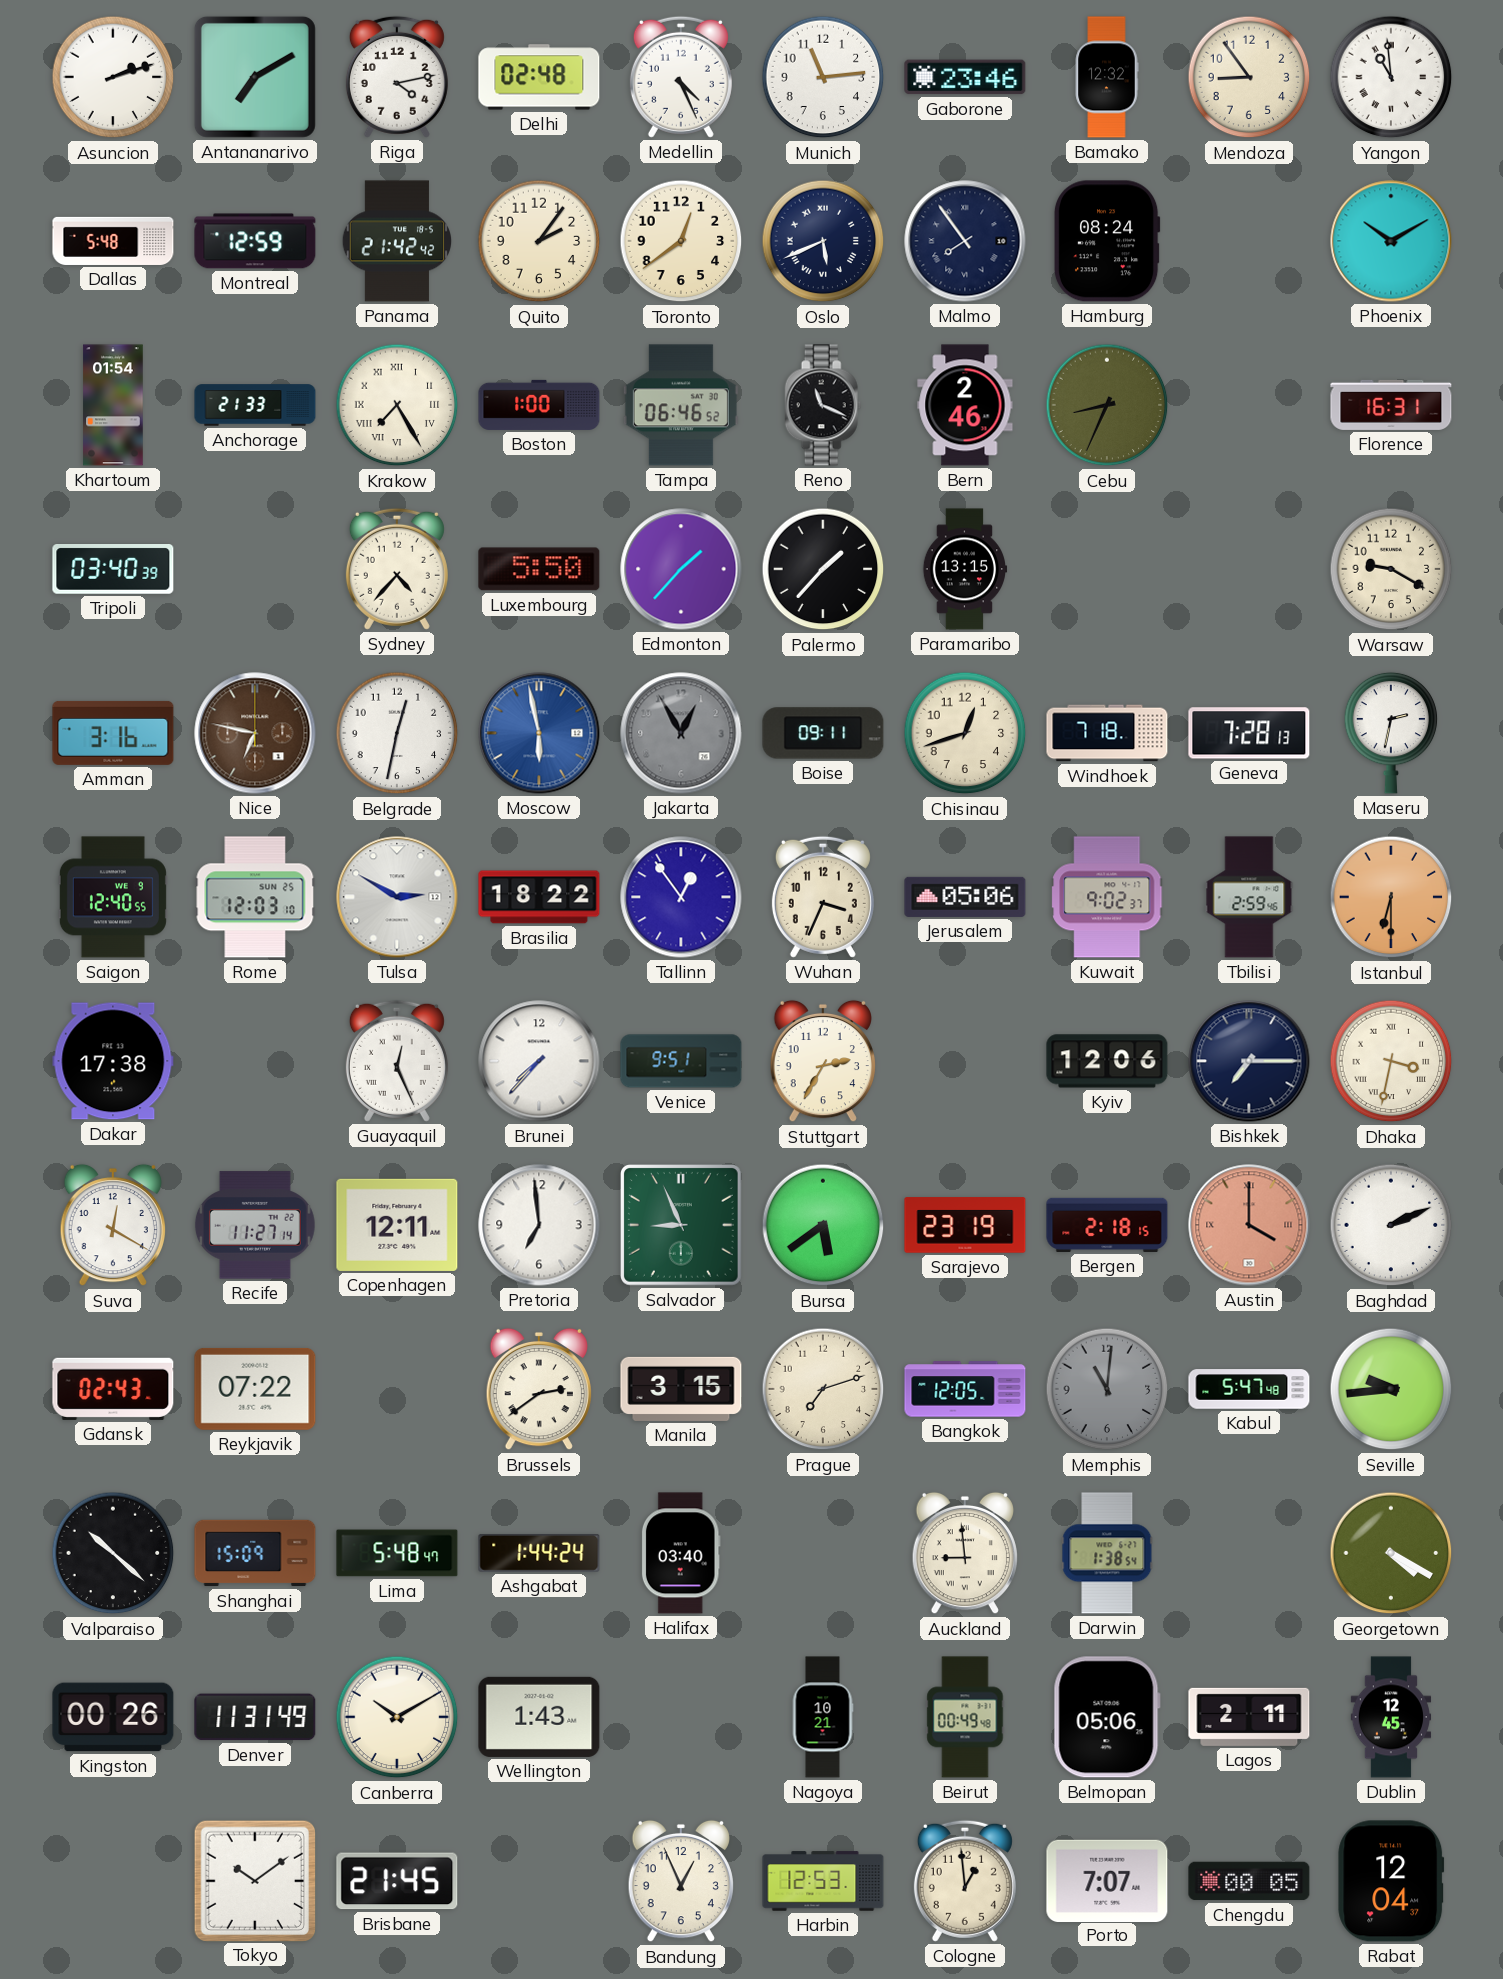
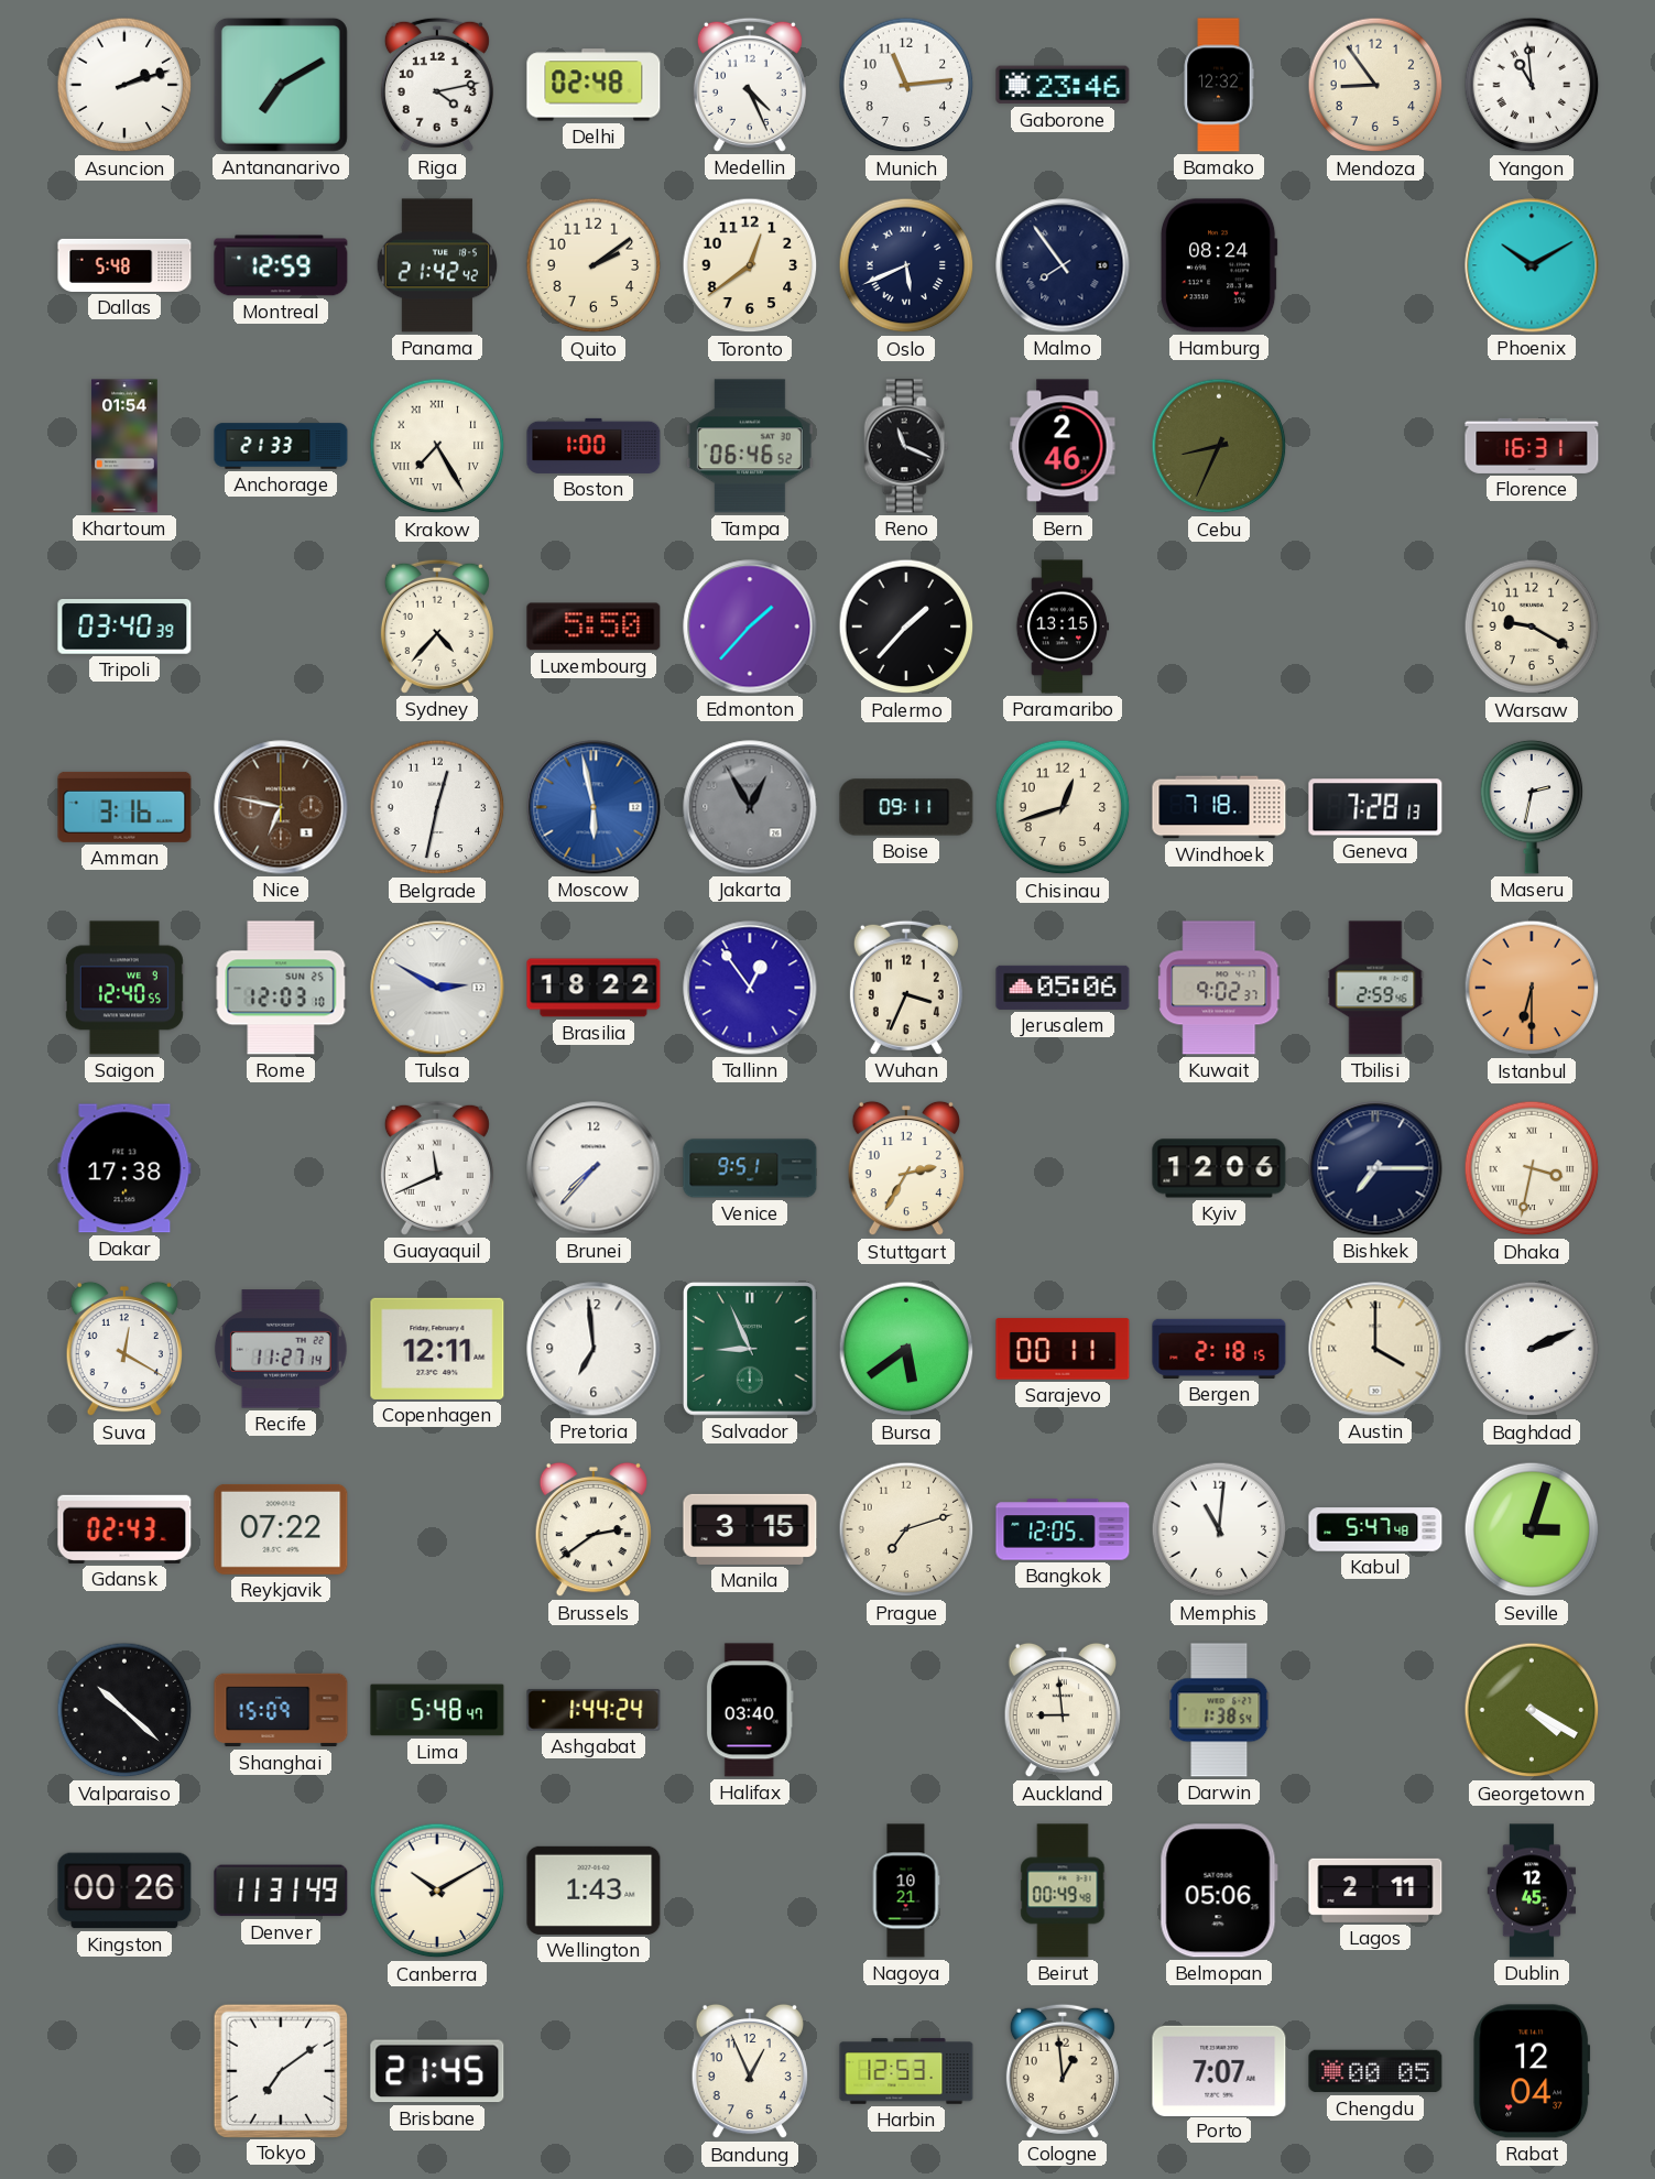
Quito: 2:06 -> 2:09
Guayaquil: 12:26 -> 11:41
Sarajevo: 23:19 -> 00:11
Austin dial: salmon -> cream
Memphis dial: grey -> white
Seville: 9:44 -> 3:03
Tokyo: 10:09 -> 7:09
